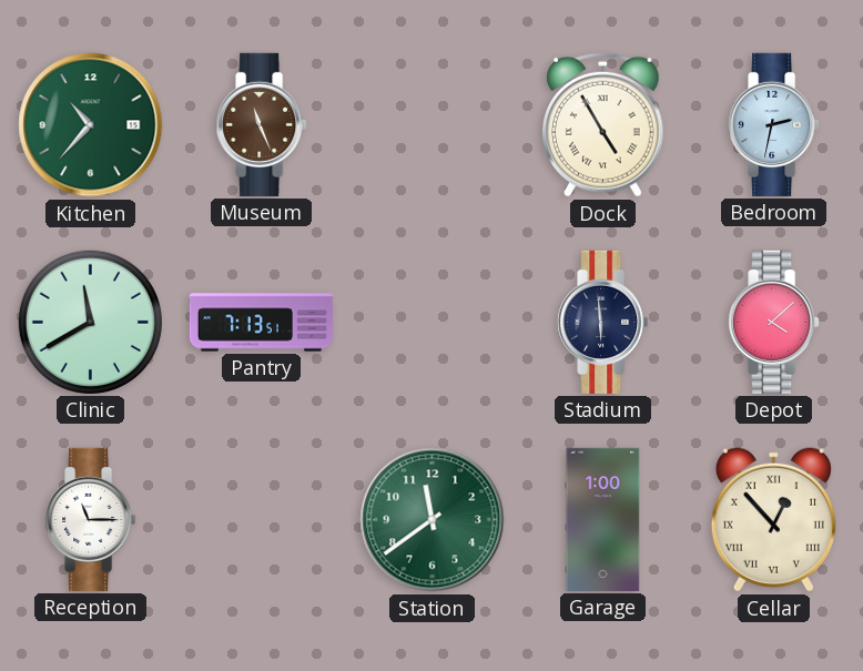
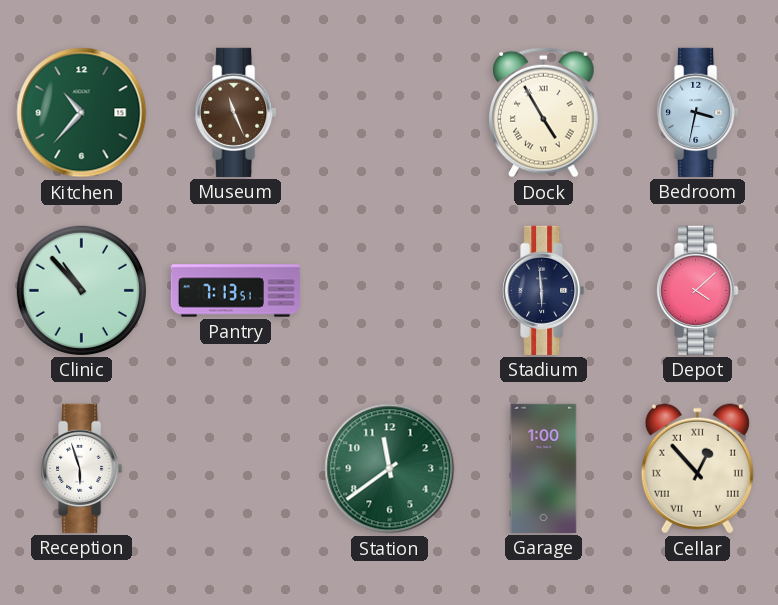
Bedroom: 2:32 -> 3:32
Clinic: 11:40 -> 10:53
Reception: 11:15 -> 5:57
